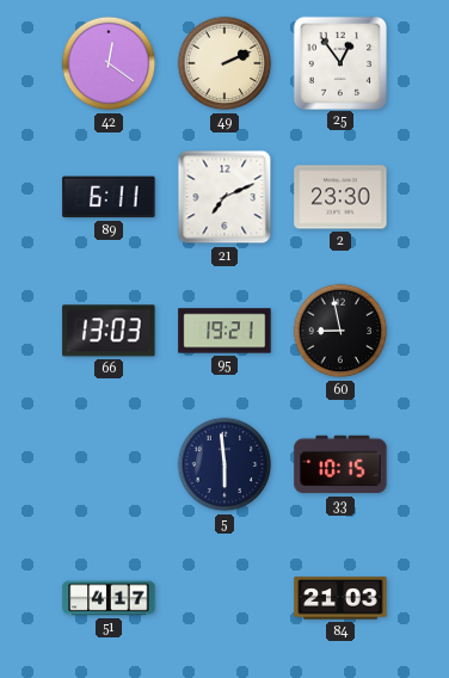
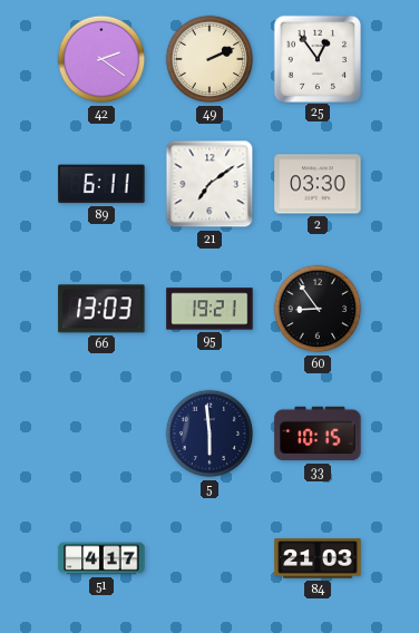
42: 12:21 -> 2:21
21: 7:11 -> 7:09
2: 23:30 -> 03:30
60: 8:58 -> 8:54
